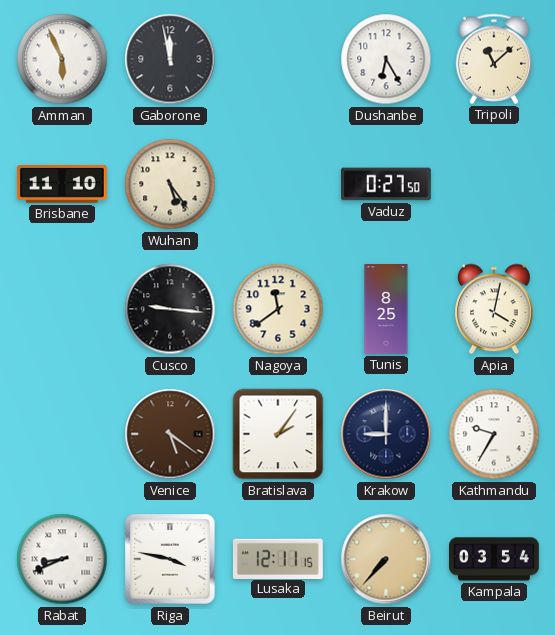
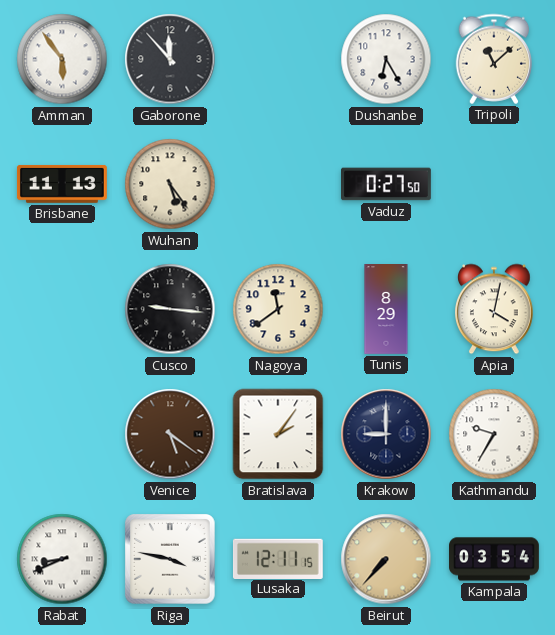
Amman: 5:56 -> 5:54
Gaborone: 11:58 -> 11:53
Brisbane: 11:10 -> 11:13
Tunis: 8:25 -> 8:29
